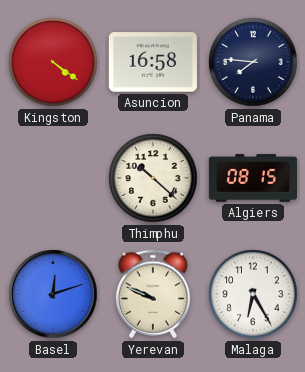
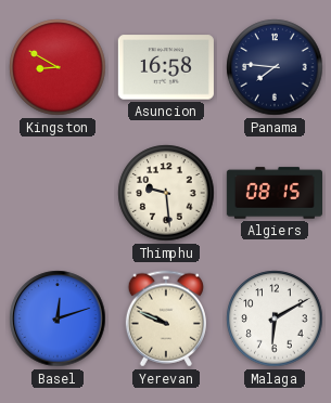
Kingston: 4:21 -> 8:50
Thimphu: 10:22 -> 9:29
Malaga: 6:25 -> 6:10
